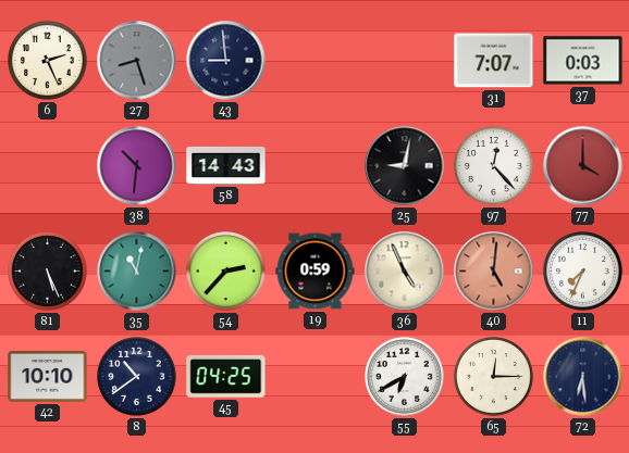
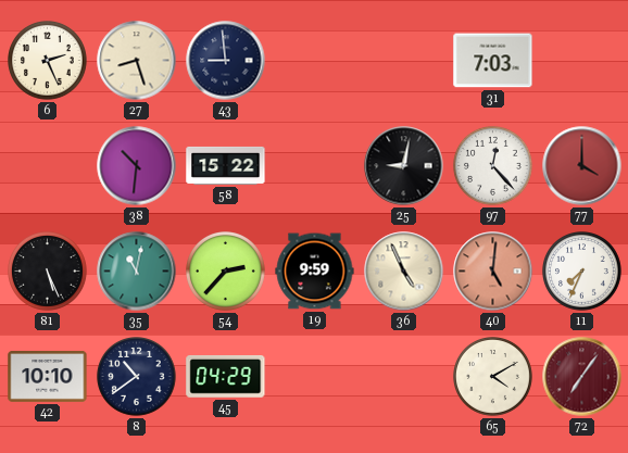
27 dial: grey -> cream
31: 7:07 -> 7:03
37: 0:03 -> none
58: 14:43 -> 15:22
19: 0:59 -> 9:59
45: 04:25 -> 04:29
55: 6:40 -> none
65: 12:15 -> 4:10
72: 6:29 -> 7:06
72 dial: navy -> burgundy
